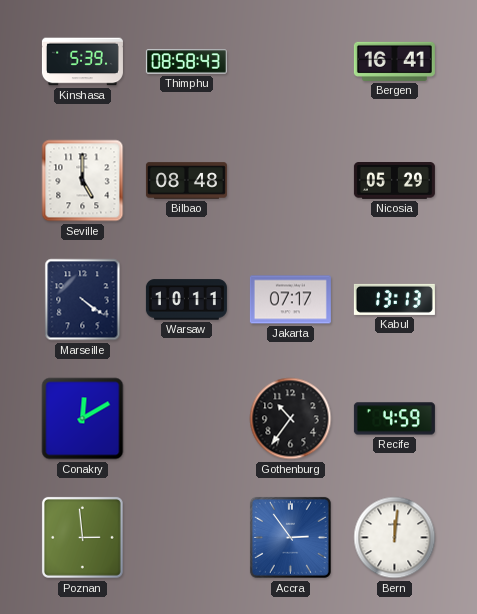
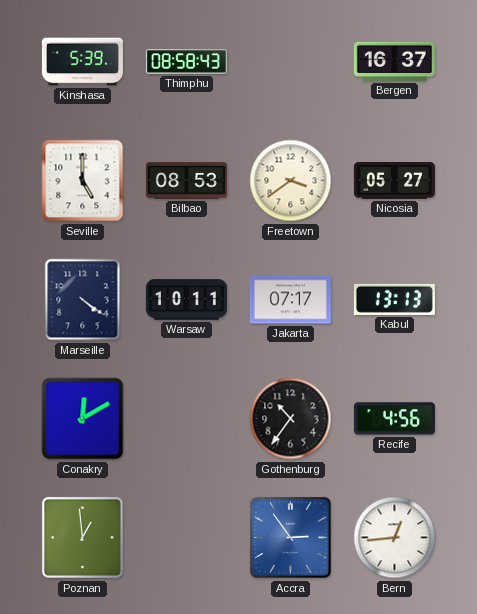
Bergen: 16:41 -> 16:37
Bilbao: 08:48 -> 08:53
Freetown: none -> 3:39
Nicosia: 05:29 -> 05:27
Recife: 4:59 -> 4:56
Poznan: 2:59 -> 12:59
Bern: 12:01 -> 12:44
